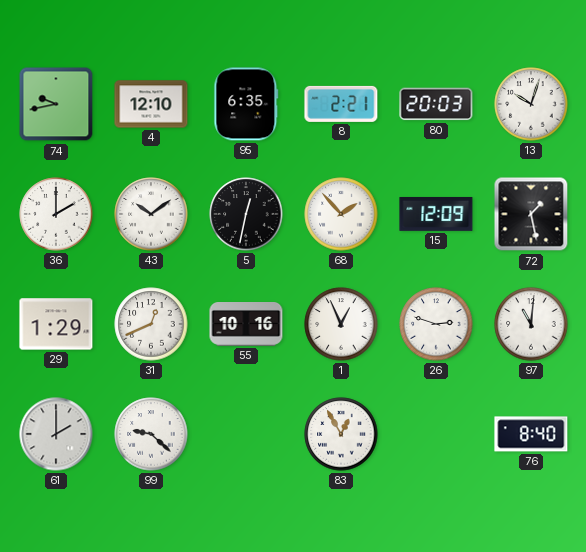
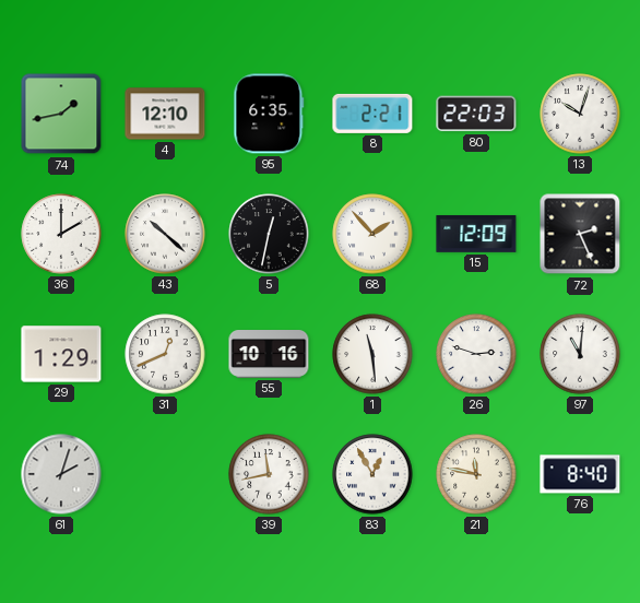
74: 9:43 -> 1:43
80: 20:03 -> 22:03
43: 10:09 -> 10:22
72: 1:28 -> 2:26
1: 12:56 -> 11:29
61: 2:00 -> 2:03
99: 9:22 -> none
39: none -> 11:43
21: none -> 11:47
